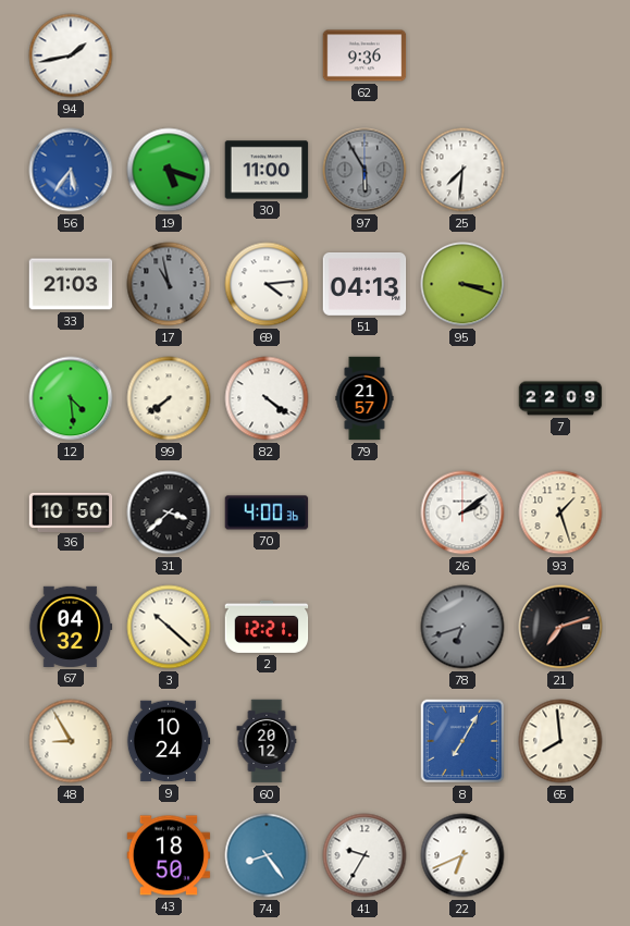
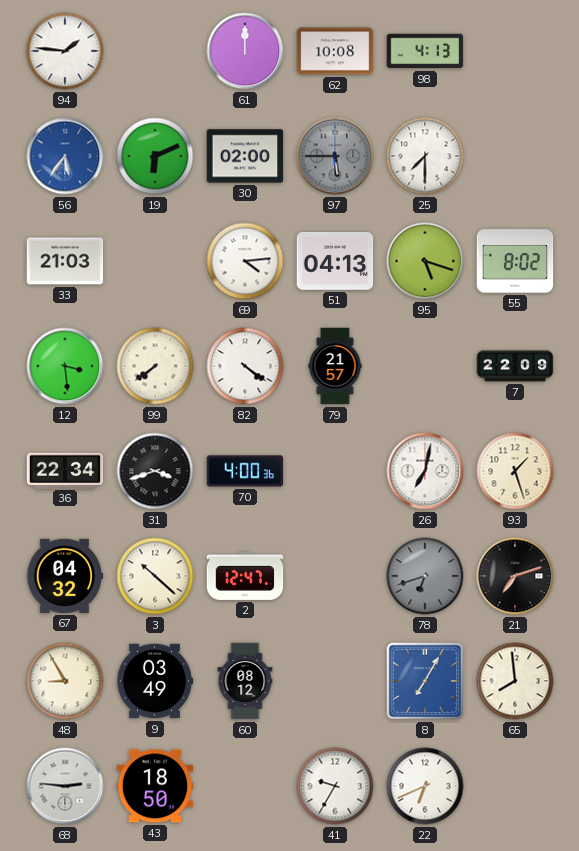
94: 1:43 -> 1:46
61: none -> 12:00
62: 9:36 -> 10:08
98: none -> 4:13
19: 5:18 -> 6:11
30: 11:00 -> 02:00
97: 5:55 -> 5:45
25: 7:31 -> 7:30
17: 10:58 -> none
95: 3:18 -> 5:18
55: none -> 8:02
12: 4:29 -> 3:29
36: 10:50 -> 22:34
31: 3:38 -> 3:42
26: 2:09 -> 7:02
2: 12:21 -> 12:47
9: 10:24 -> 03:49
60: 20:12 -> 08:12
68: none -> 2:46
74: 8:24 -> none
